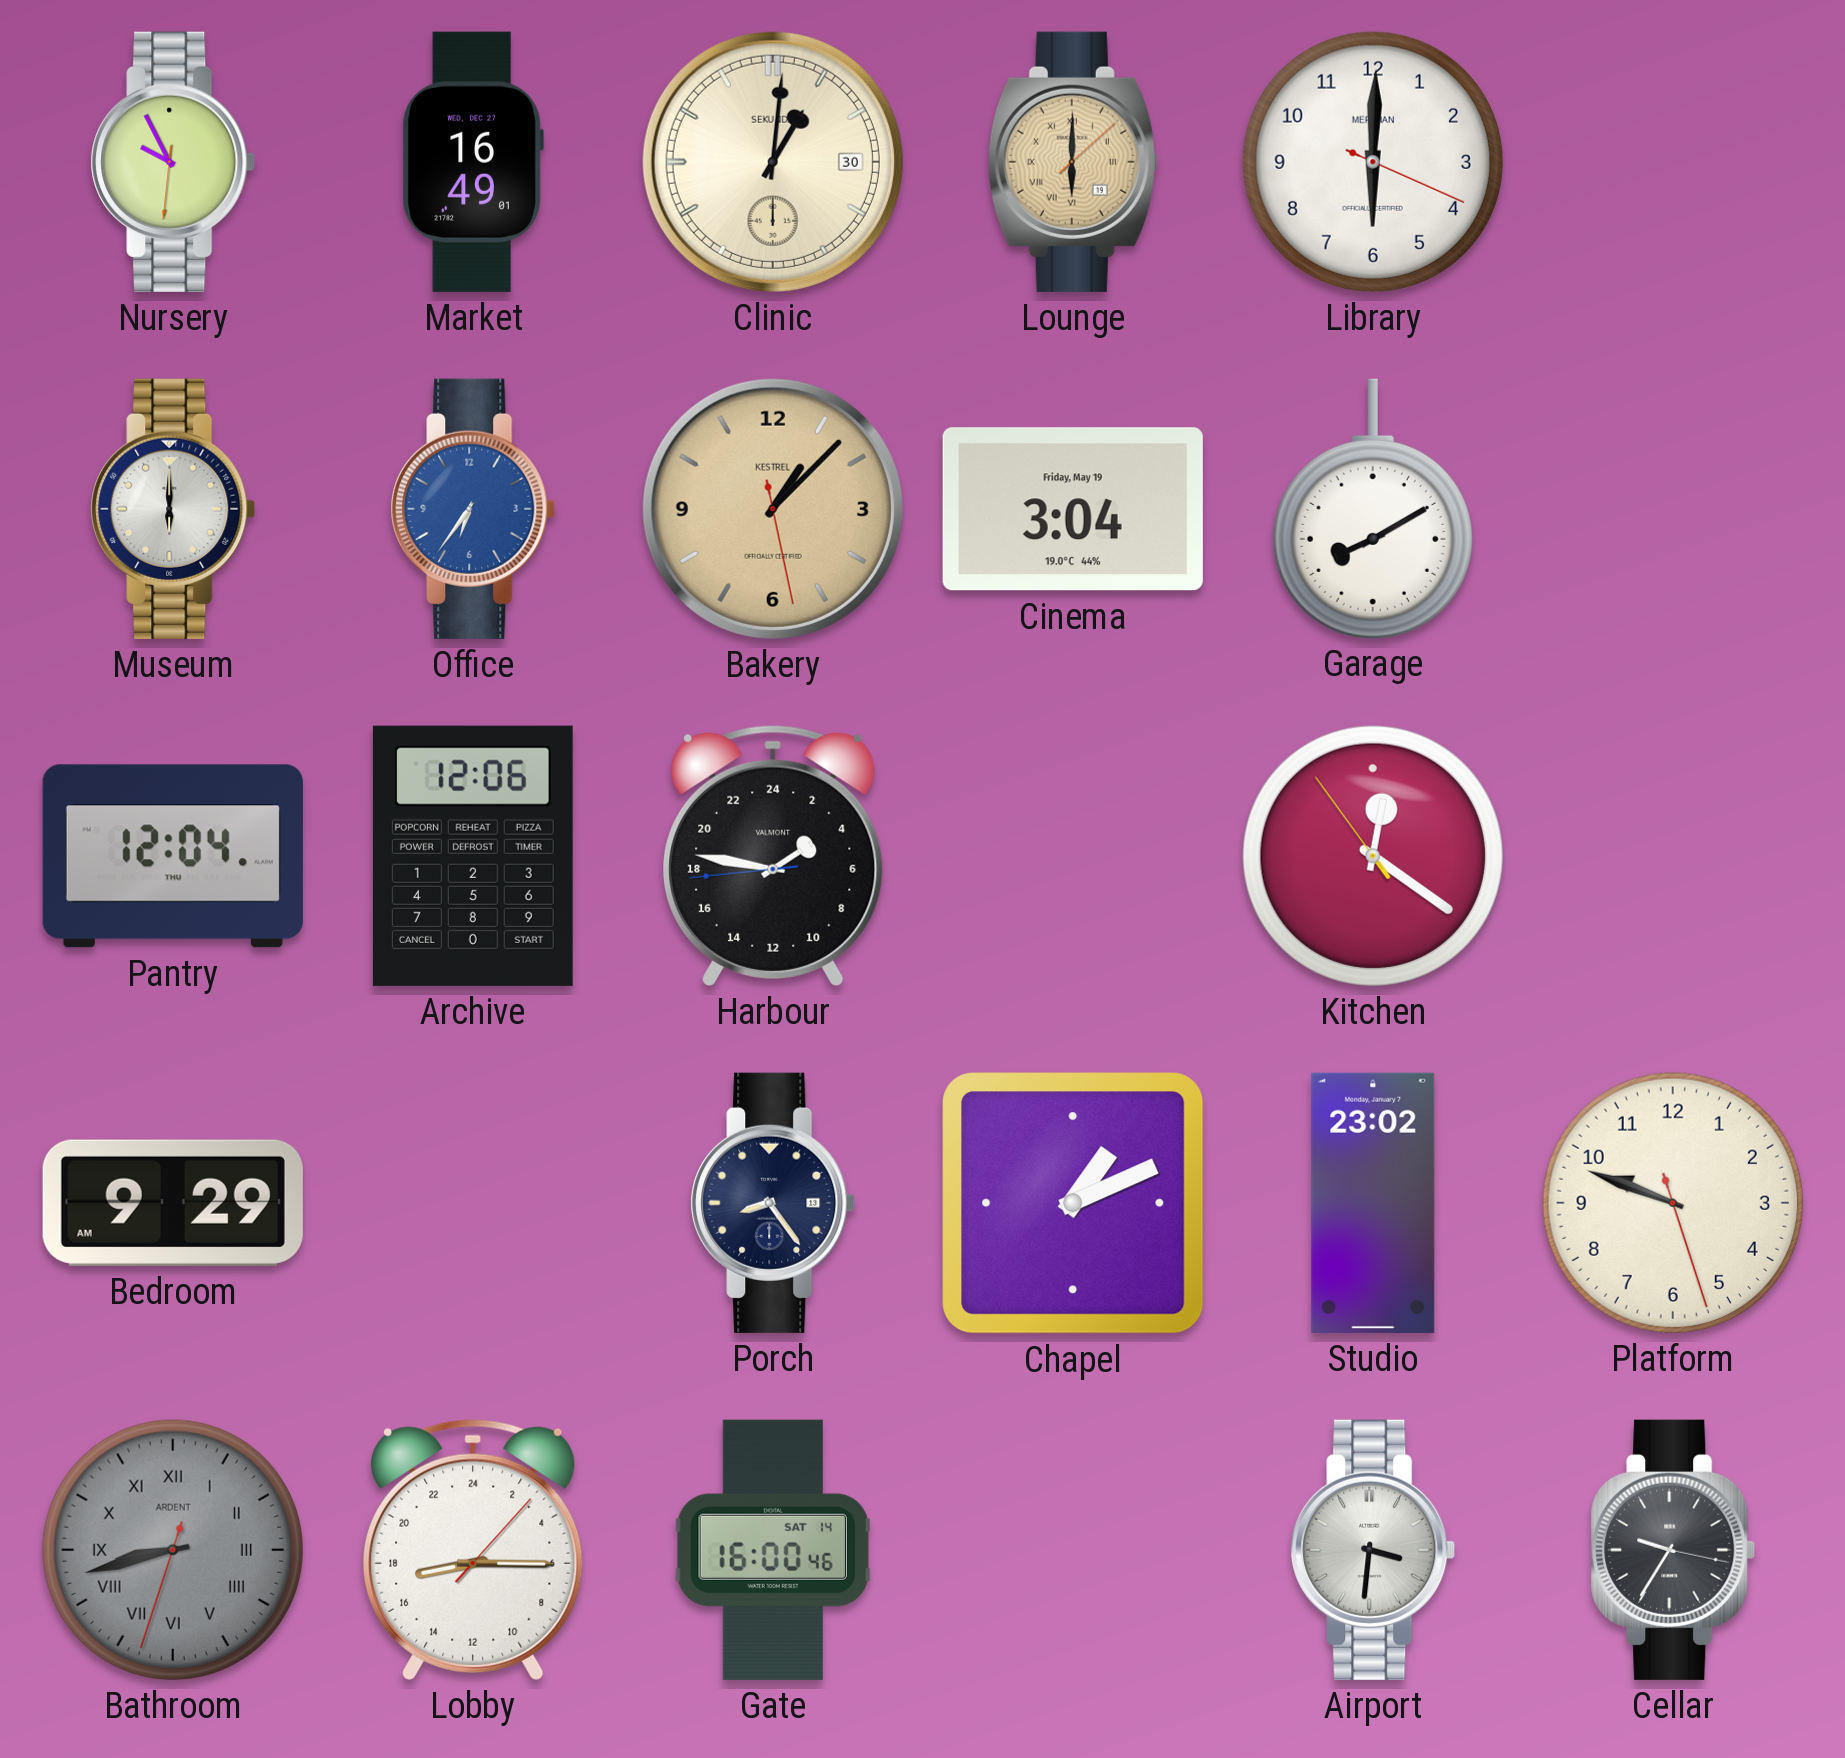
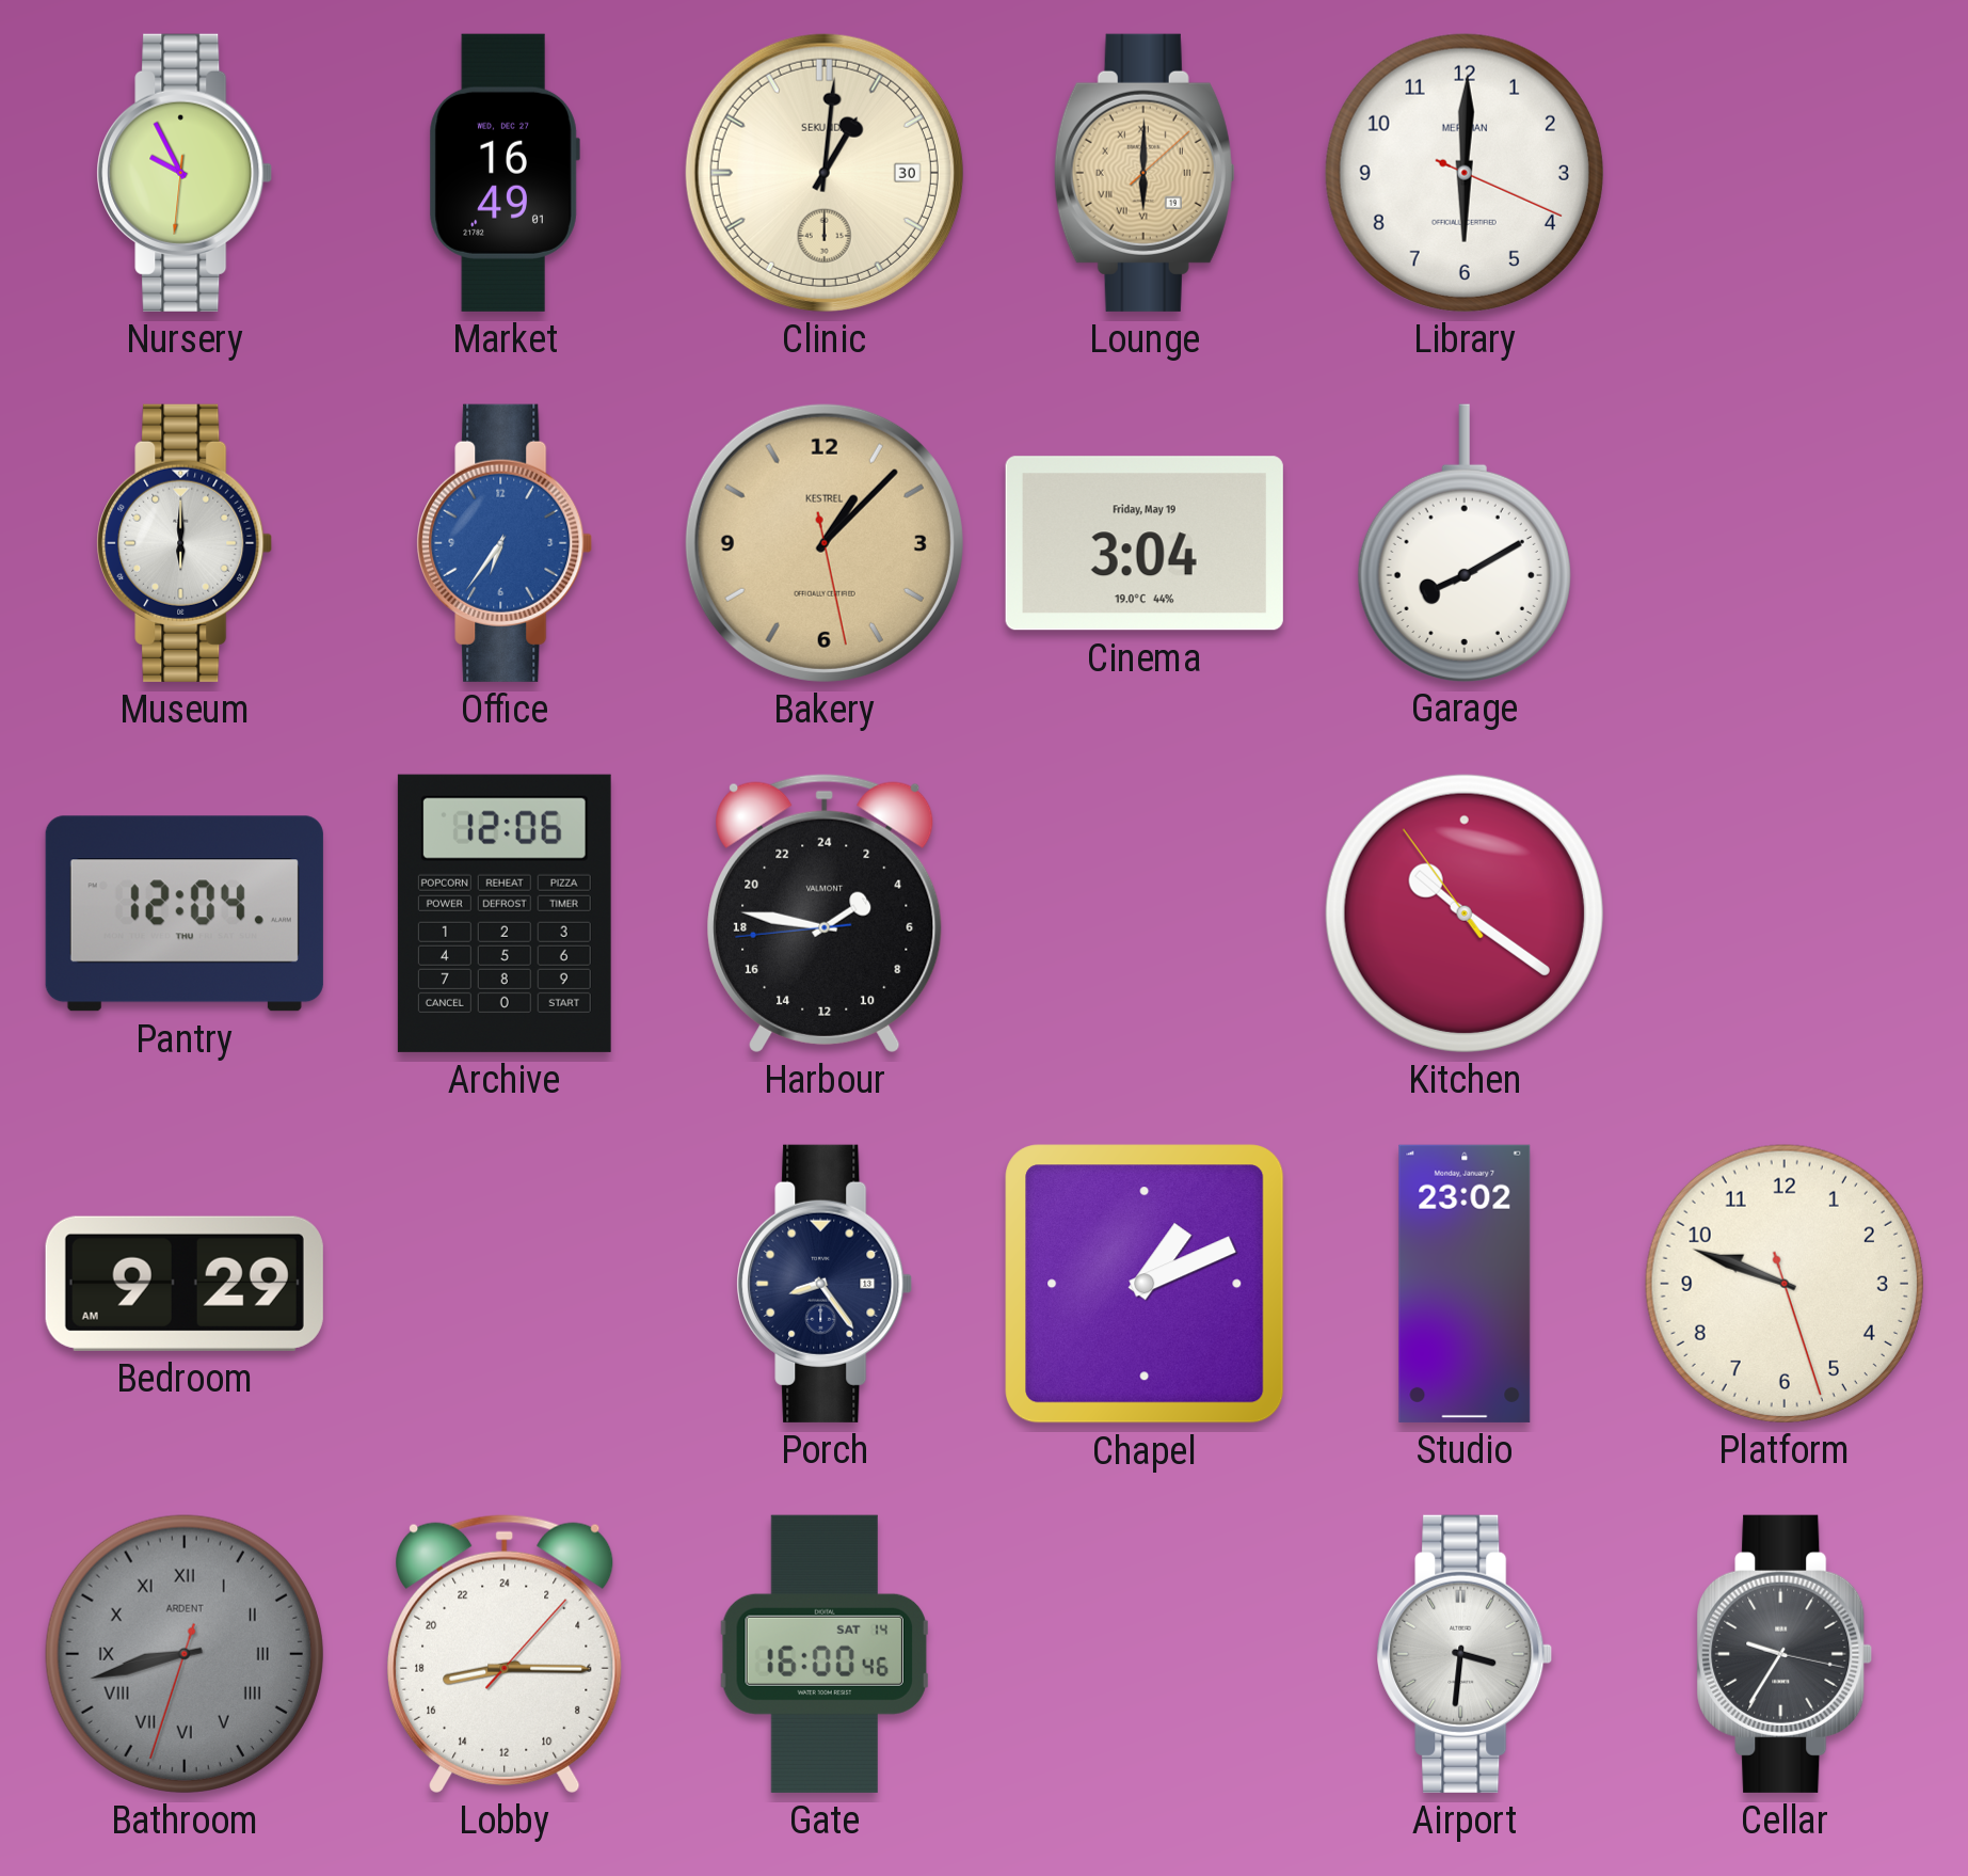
Kitchen: 12:20 -> 10:20
